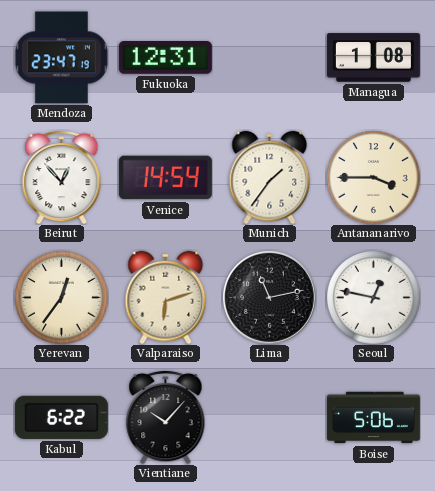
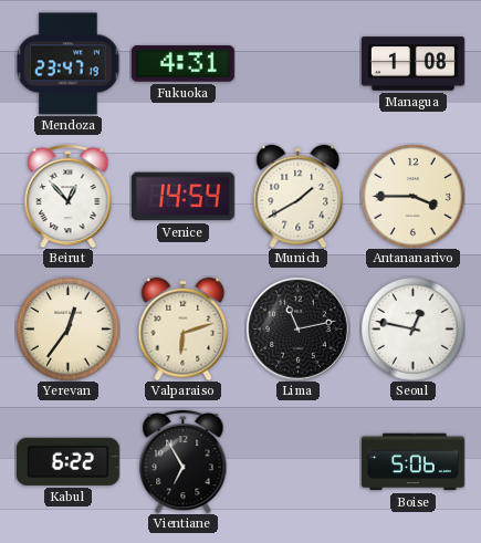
Fukuoka: 12:31 -> 4:31
Munich: 1:36 -> 1:40
Vientiane: 10:07 -> 6:55
